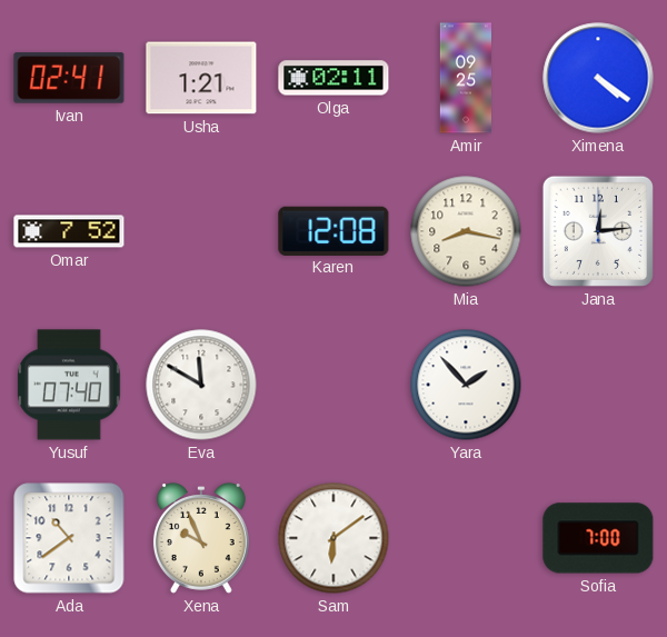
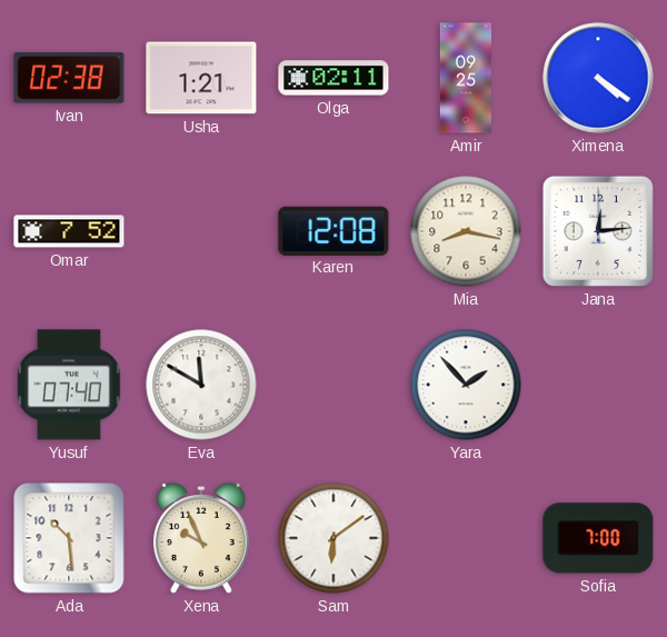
Ivan: 02:41 -> 02:38
Ada: 10:39 -> 10:29
